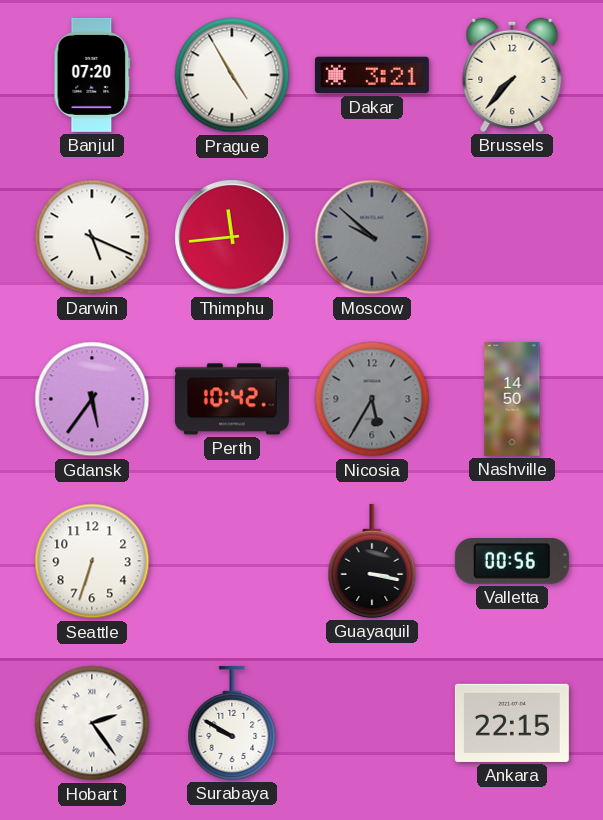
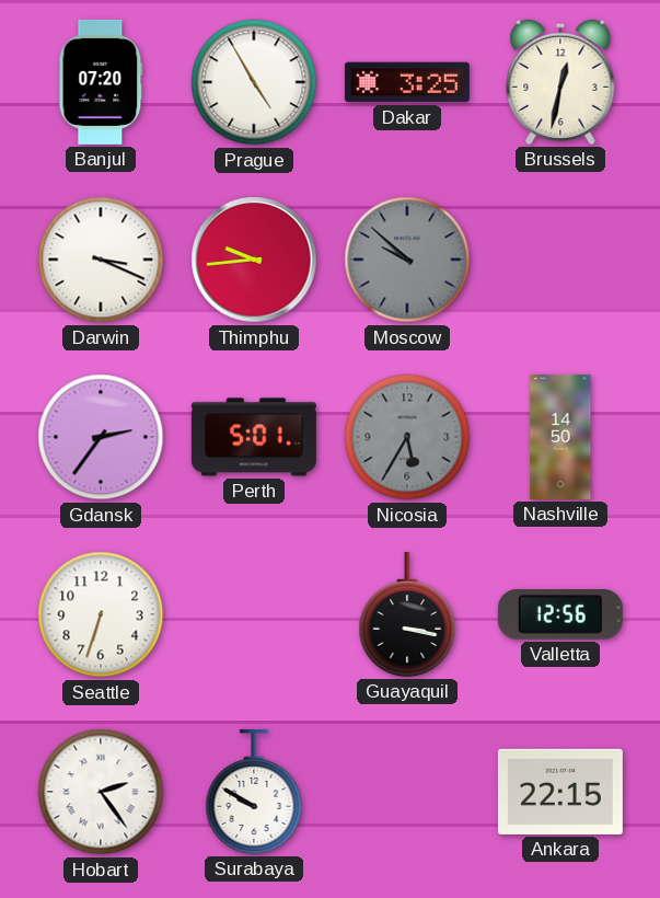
Dakar: 3:21 -> 3:25
Brussels: 7:37 -> 12:32
Darwin: 5:19 -> 3:19
Thimphu: 11:44 -> 9:44
Gdansk: 5:36 -> 2:36
Perth: 10:42 -> 5:01
Valletta: 00:56 -> 12:56
